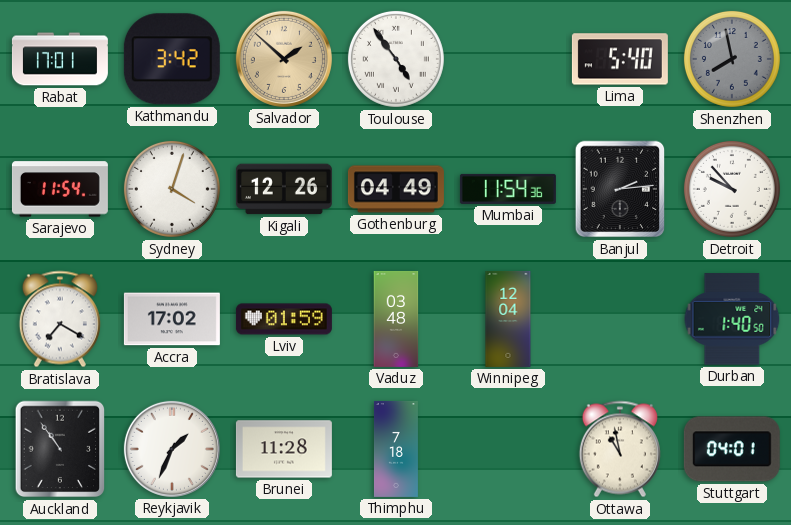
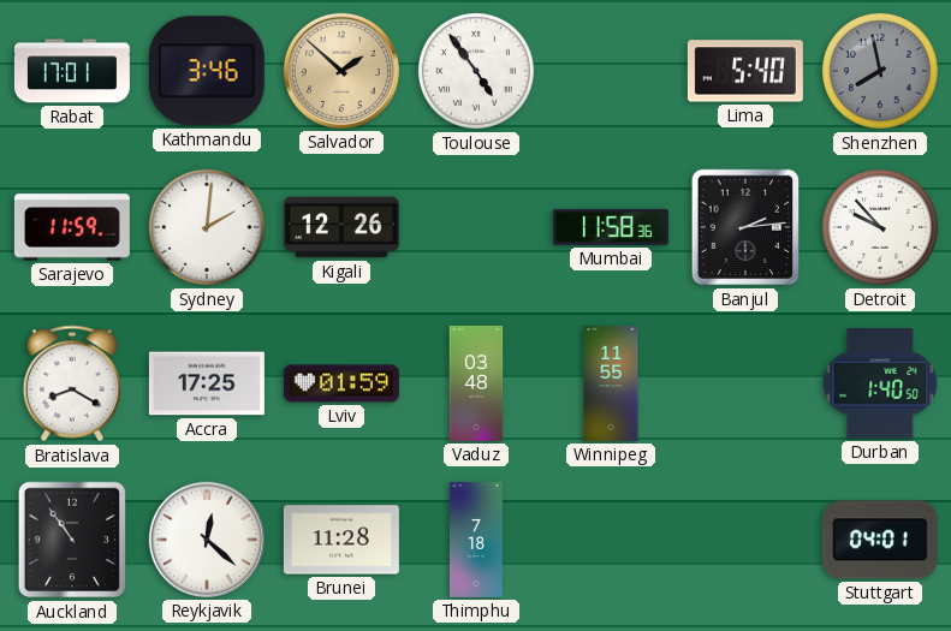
Kathmandu: 3:42 -> 3:46
Sarajevo: 11:54 -> 11:59
Sydney: 4:03 -> 2:01
Gothenburg: 04:49 -> none
Mumbai: 11:54 -> 11:58
Bratislava: 7:20 -> 8:20
Accra: 17:02 -> 17:25
Winnipeg: 12:04 -> 11:55
Reykjavik: 1:34 -> 12:22
Ottawa: 10:58 -> none
